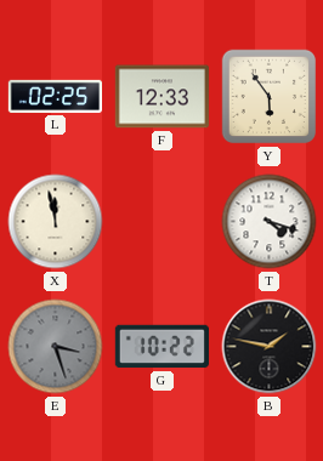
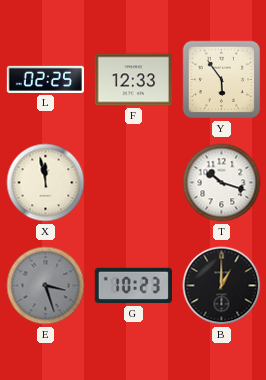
T: 4:18 -> 10:18
G: 10:22 -> 10:23
B: 1:47 -> 1:00
